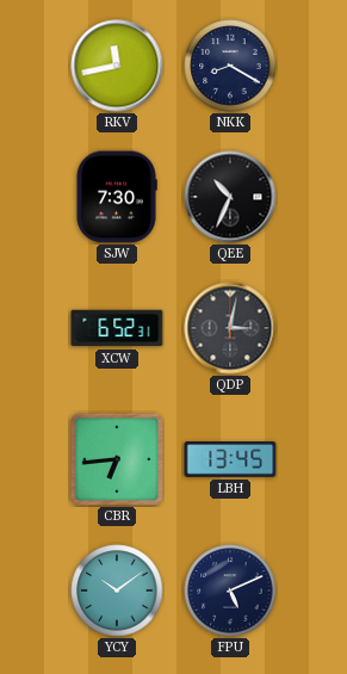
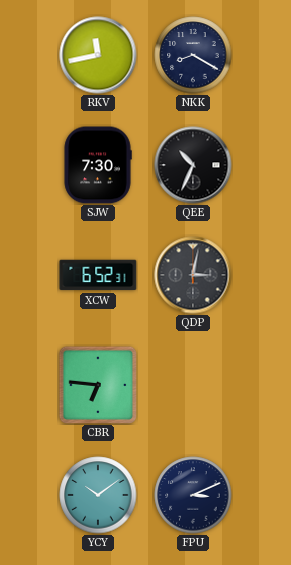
CBR: 6:44 -> 6:46
LBH: 13:45 -> none
FPU: 5:11 -> 3:11
